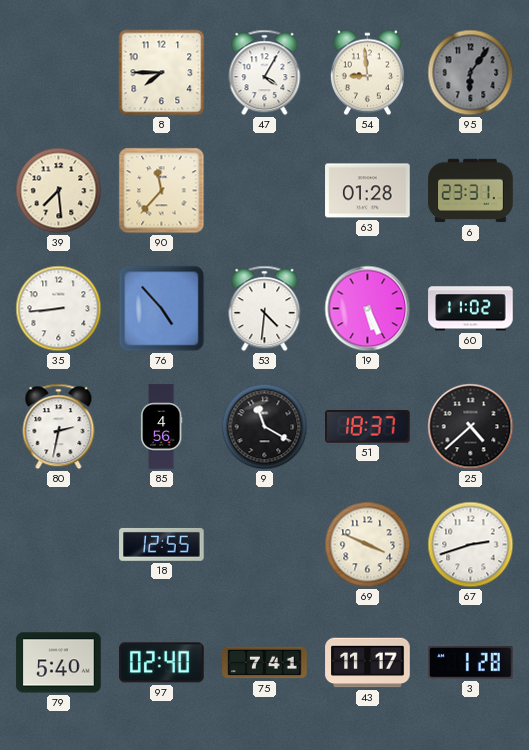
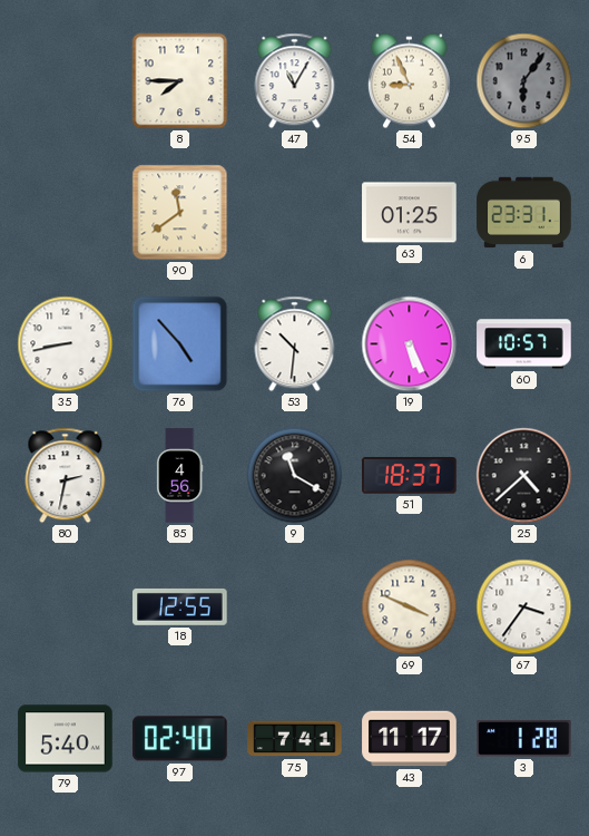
47: 4:05 -> 11:05
54: 8:59 -> 8:56
39: 7:29 -> none
90: 11:37 -> 11:39
63: 01:28 -> 01:25
35: 8:44 -> 8:43
53: 4:31 -> 10:31
60: 11:02 -> 10:57
67: 2:42 -> 3:36
